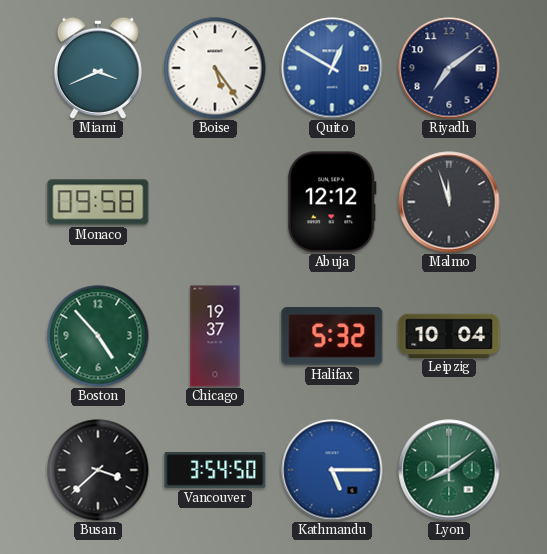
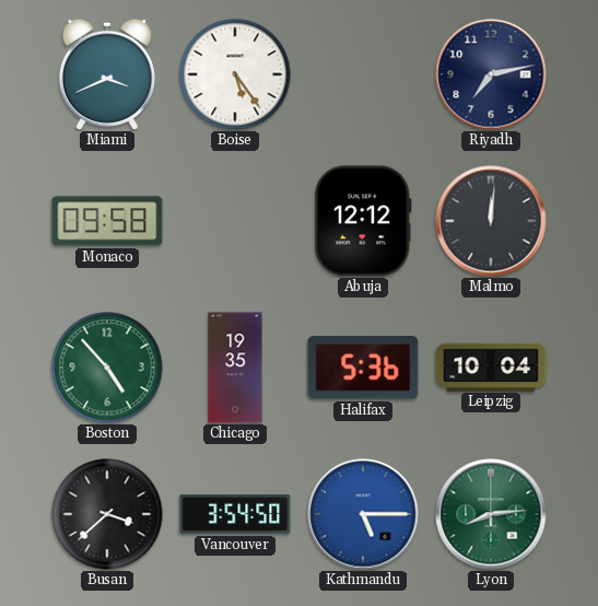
Quito: 12:50 -> none
Riyadh: 7:09 -> 7:13
Malmo: 11:57 -> 12:01
Chicago: 19:37 -> 19:35
Halifax: 5:32 -> 5:36
Lyon: 8:09 -> 8:14
